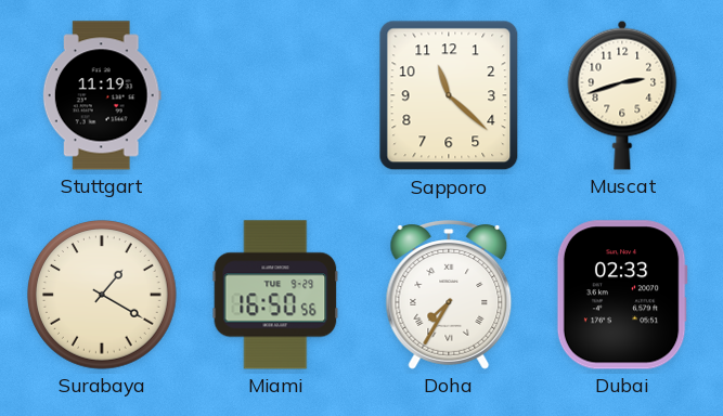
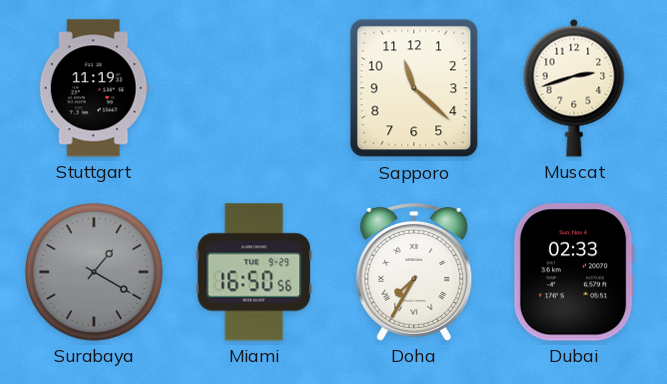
Surabaya dial: cream -> grey
